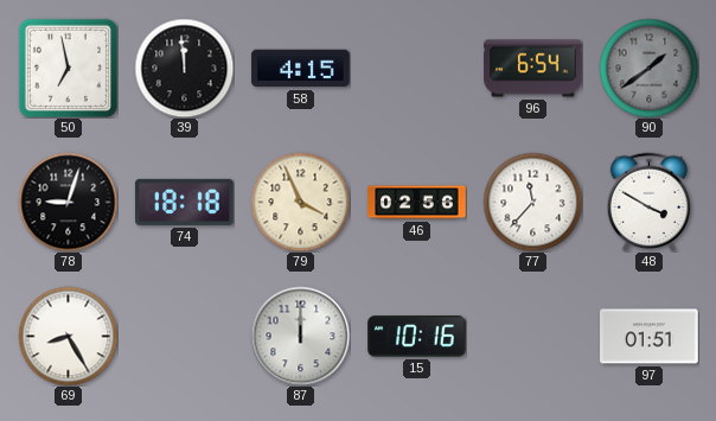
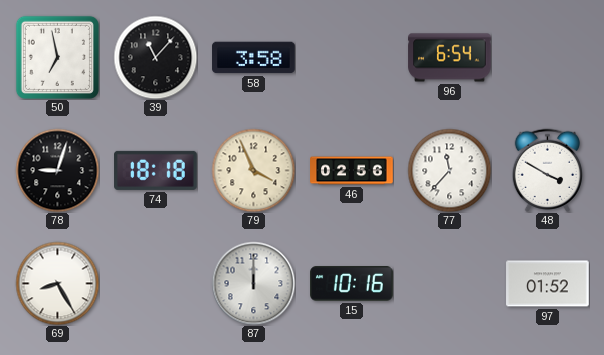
39: 11:59 -> 11:07
58: 4:15 -> 3:58
90: 1:39 -> none
97: 01:51 -> 01:52
